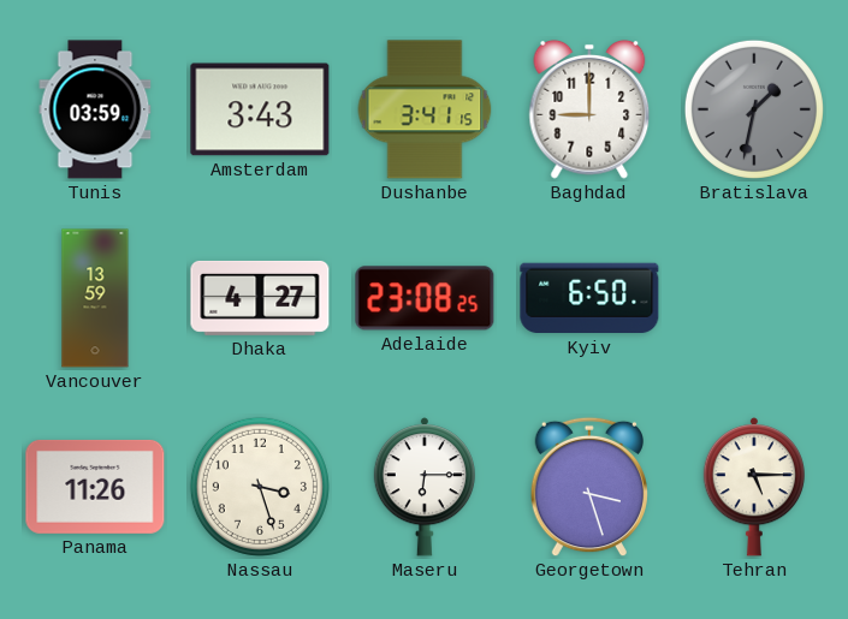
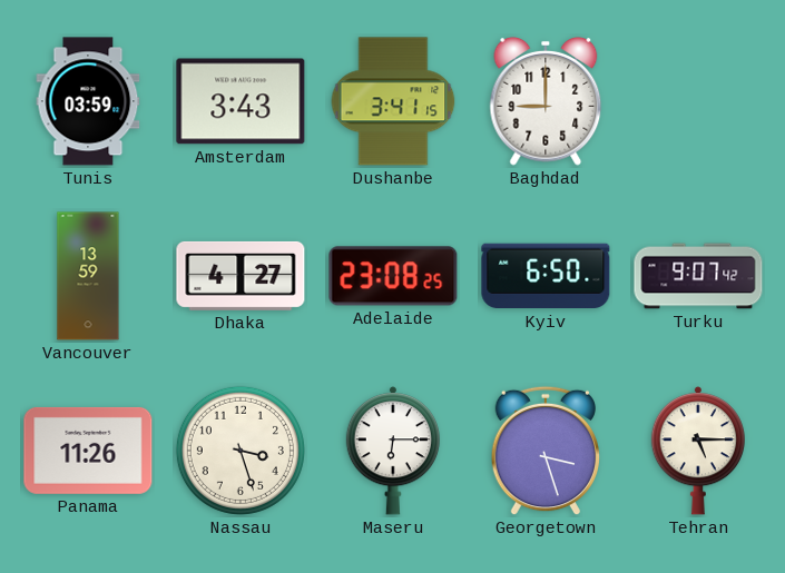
Bratislava: 1:32 -> none
Turku: none -> 9:07
